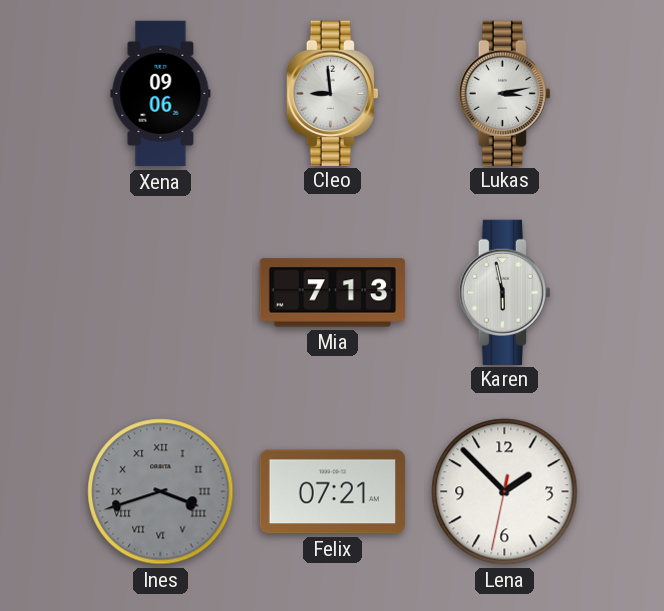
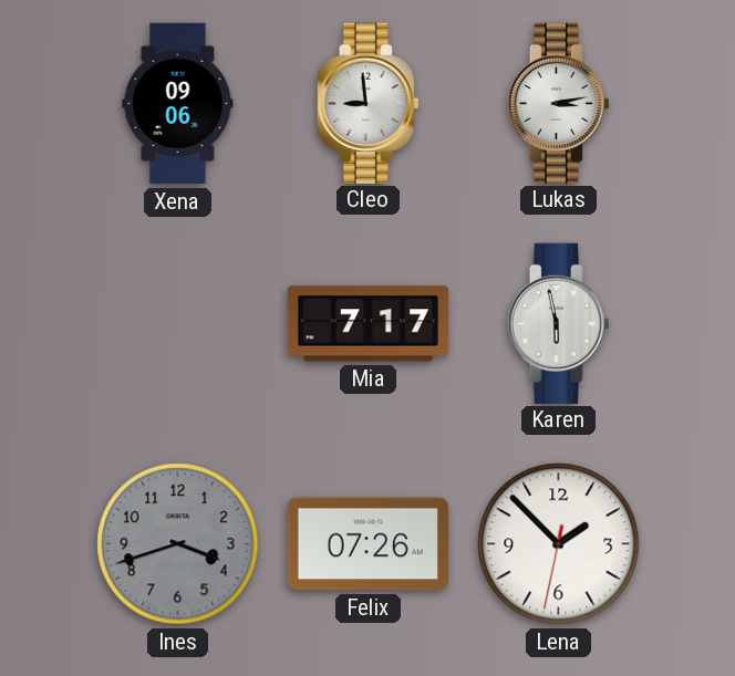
Mia: 7:13 -> 7:17
Ines numerals: Roman -> Arabic
Felix: 07:21 -> 07:26
